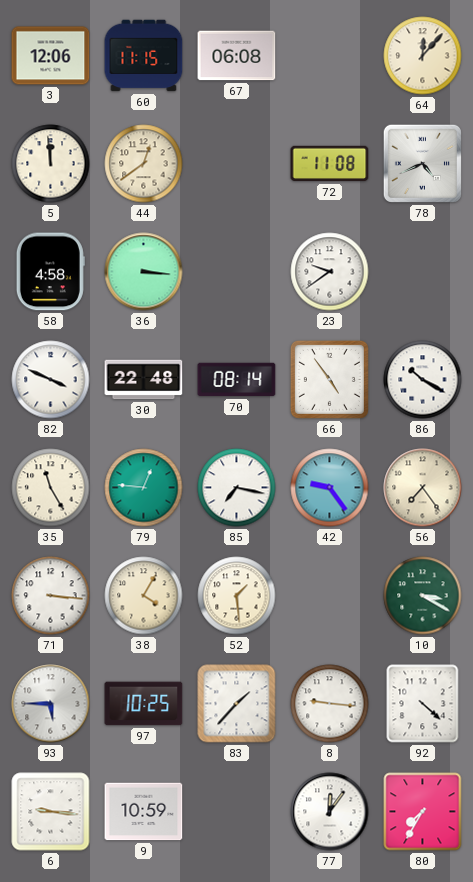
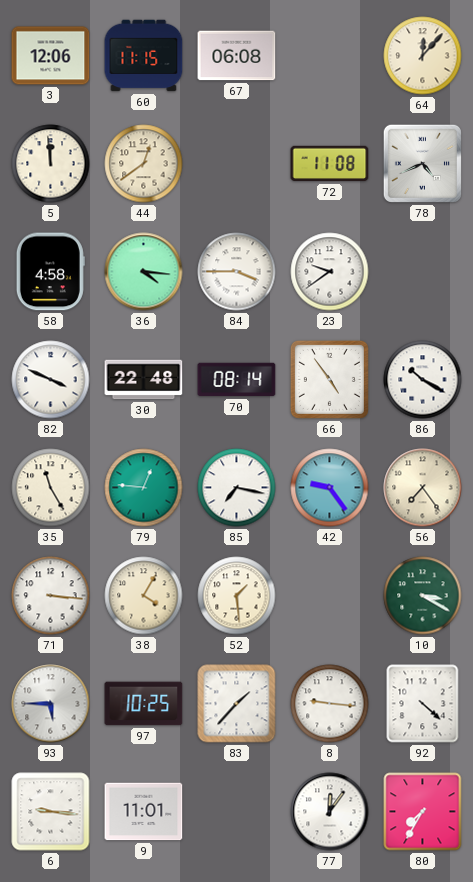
36: 3:16 -> 4:16
84: none -> 3:45
9: 10:59 -> 11:01
